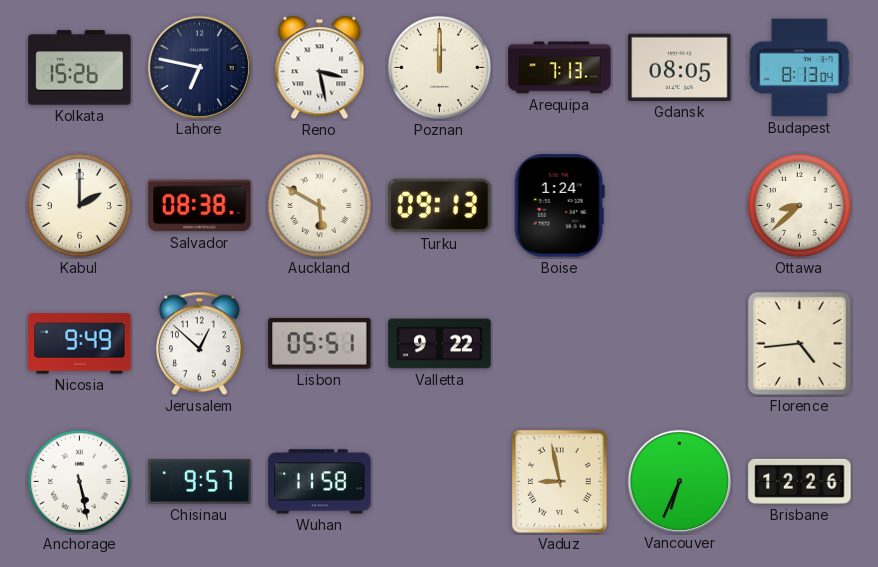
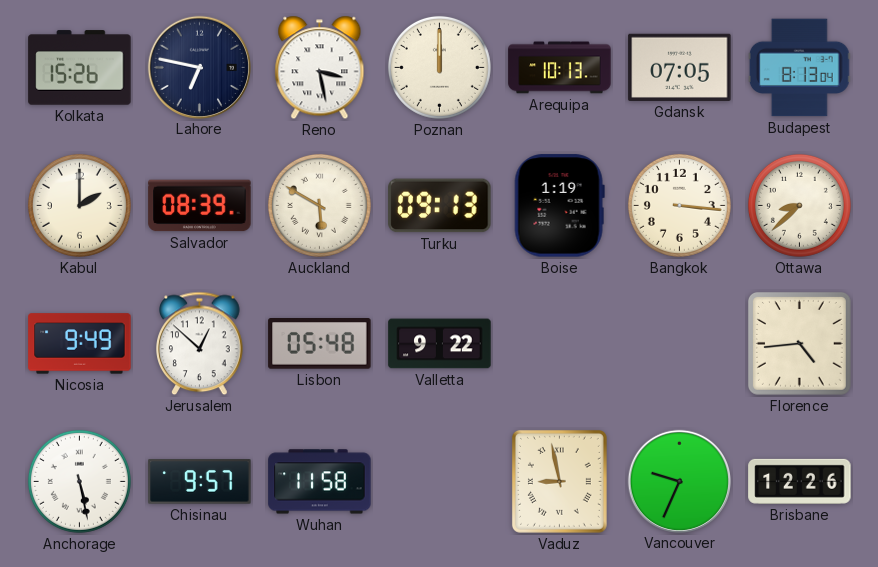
Arequipa: 7:13 -> 10:13
Gdansk: 08:05 -> 07:05
Salvador: 08:38 -> 08:39
Boise: 1:24 -> 1:19
Bangkok: none -> 3:16
Lisbon: 05:51 -> 05:48
Vancouver: 6:34 -> 9:34
